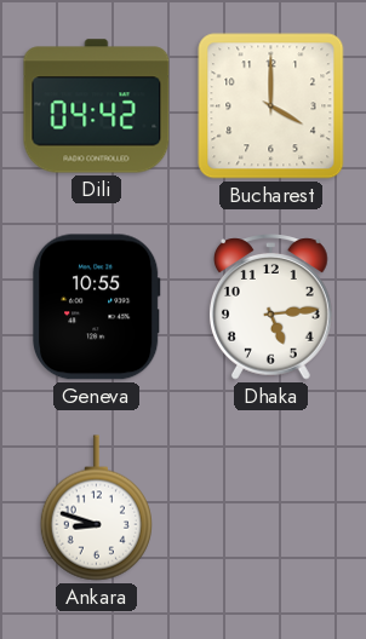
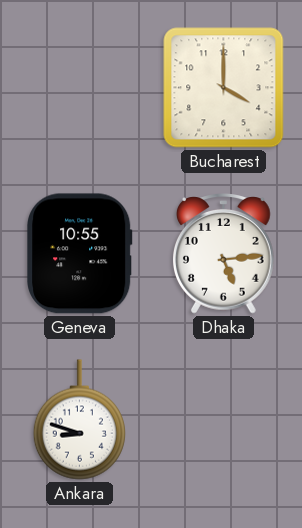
Dili: 04:42 -> none
